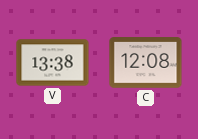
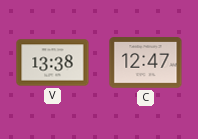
C: 12:08 -> 12:47
